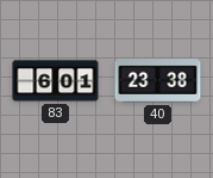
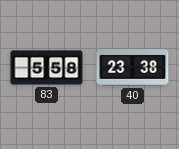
83: 6:01 -> 5:58
